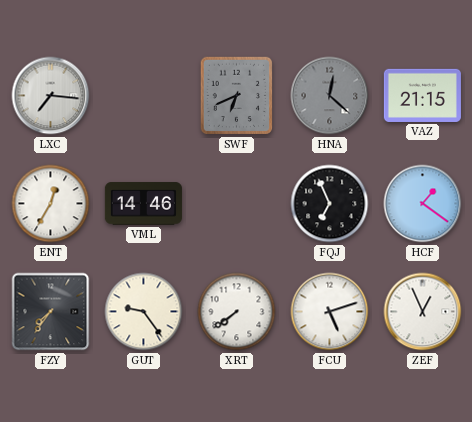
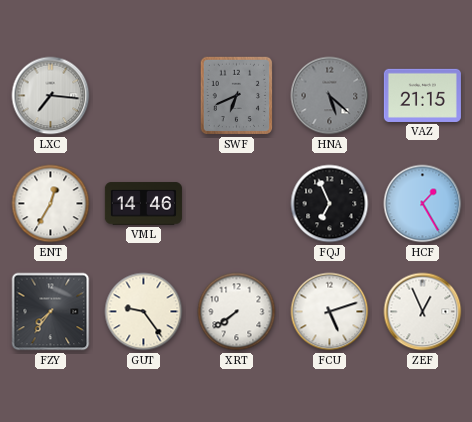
HNA: 12:22 -> 5:22
HCF: 1:21 -> 1:25
